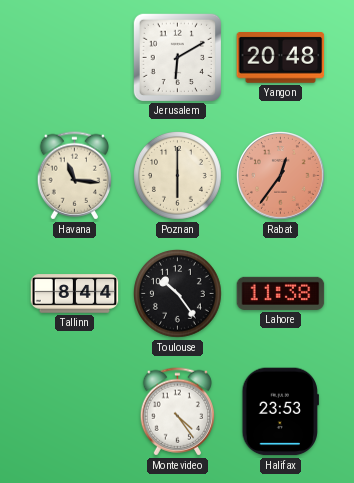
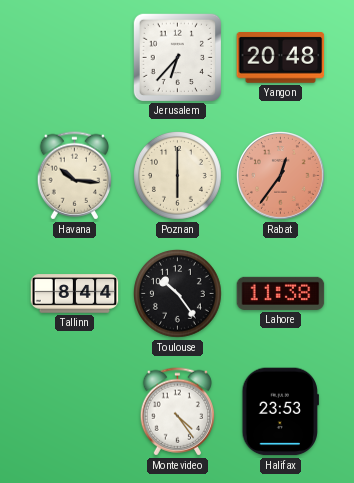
Jerusalem: 6:10 -> 6:37
Havana: 11:16 -> 10:16
